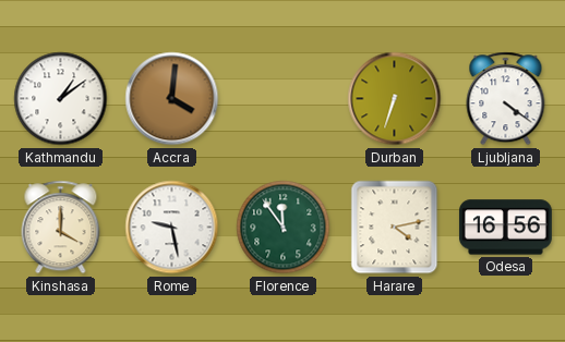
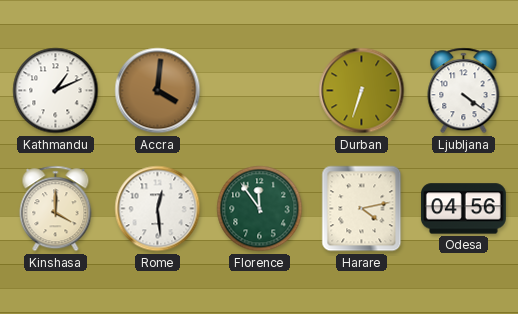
Kathmandu: 1:09 -> 1:11
Rome: 9:28 -> 12:29
Odesa: 16:56 -> 04:56
